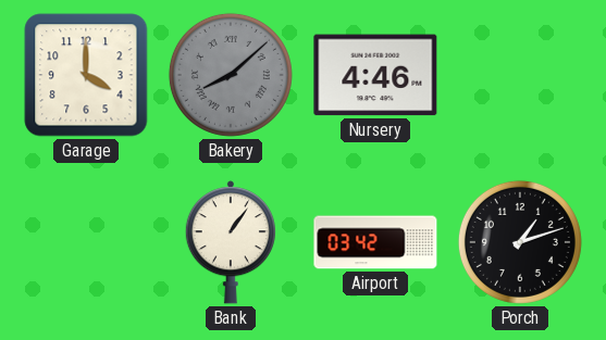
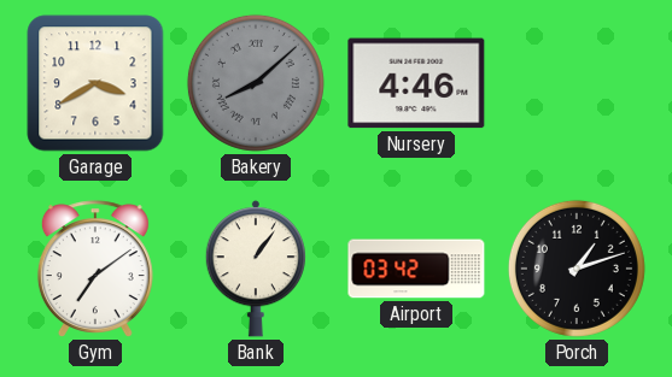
Garage: 4:00 -> 3:40
Gym: none -> 7:09
